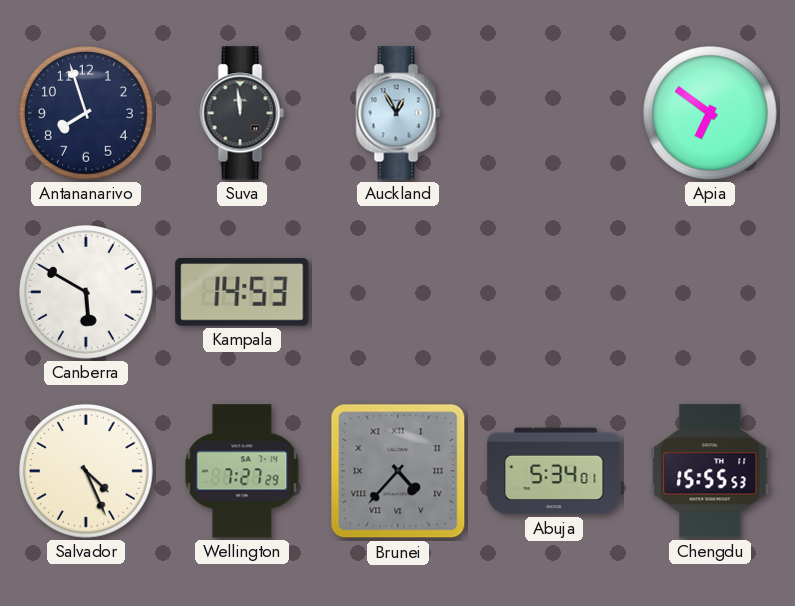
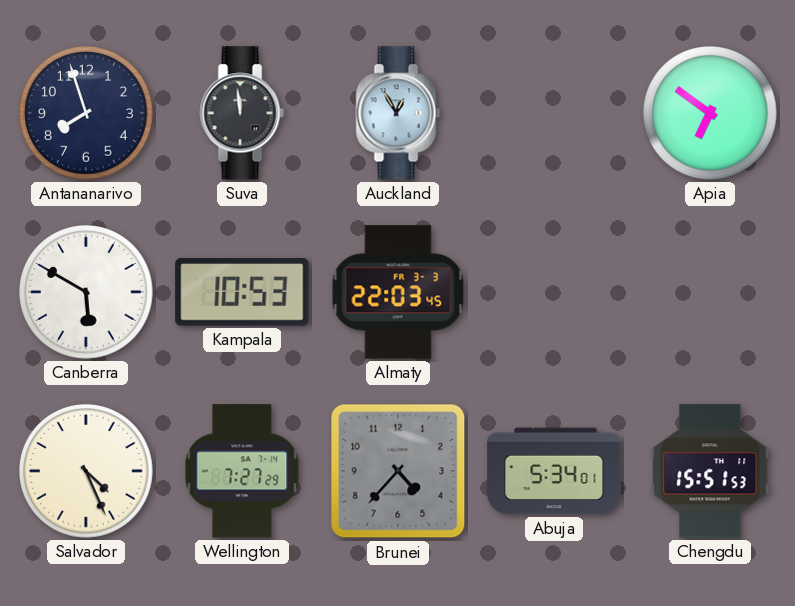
Kampala: 14:53 -> 10:53
Almaty: none -> 22:03
Brunei numerals: Roman -> Arabic
Chengdu: 15:55 -> 15:51
